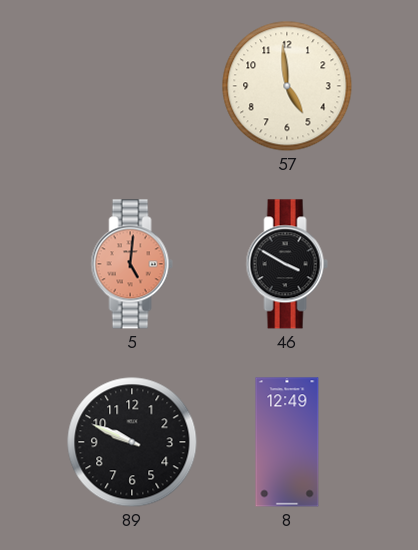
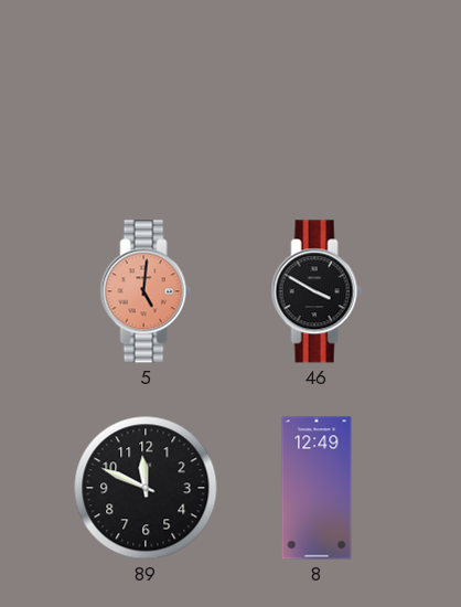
57: 4:59 -> none
89: 9:49 -> 11:49
